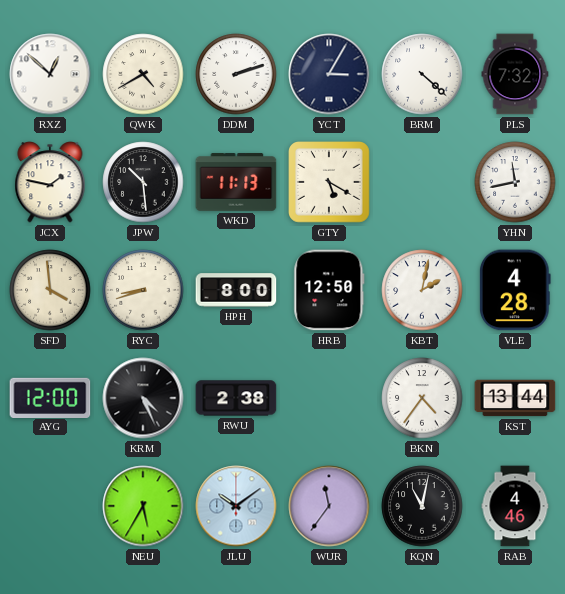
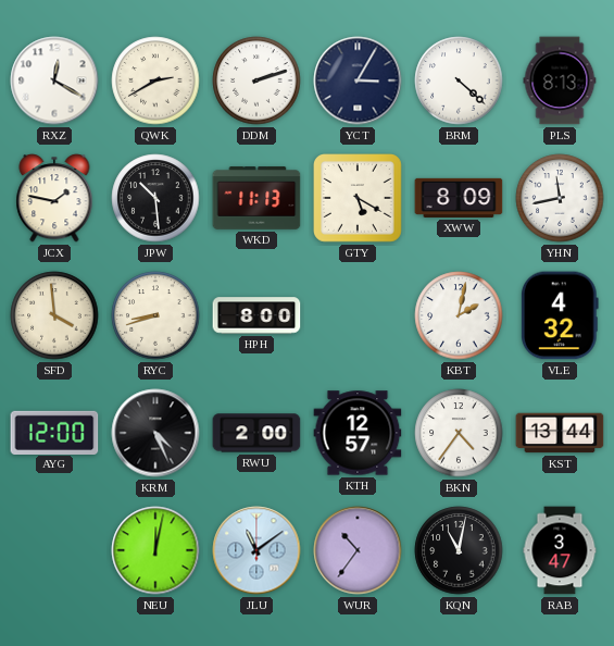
RXZ: 12:52 -> 12:20
QWK: 4:40 -> 2:40
PLS: 7:32 -> 8:13
XWW: none -> 8:09
HRB: 12:50 -> none
VLE: 4:28 -> 4:32
RWU: 2:38 -> 2:00
KTH: none -> 12:57
NEU: 5:35 -> 12:02
JLU: 10:09 -> 11:09
WUR: 11:36 -> 10:36
RAB: 4:46 -> 3:47
